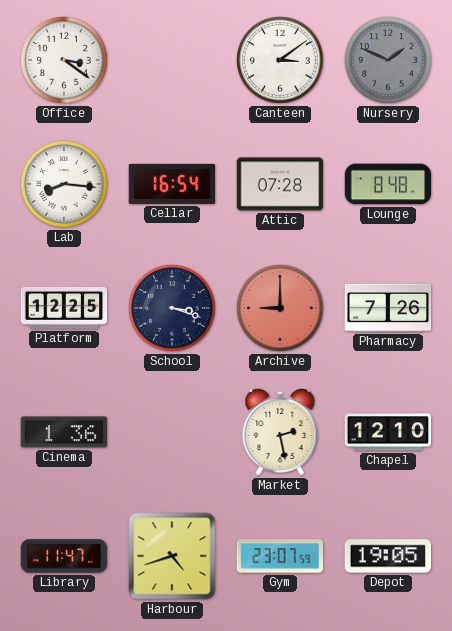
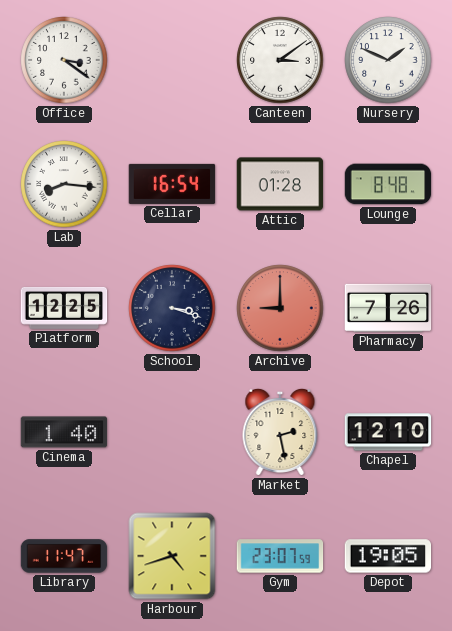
Nursery dial: grey -> white
Attic: 07:28 -> 01:28
Cinema: 1:36 -> 1:40
